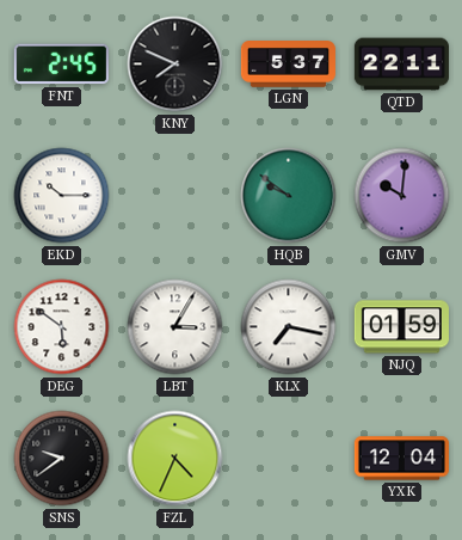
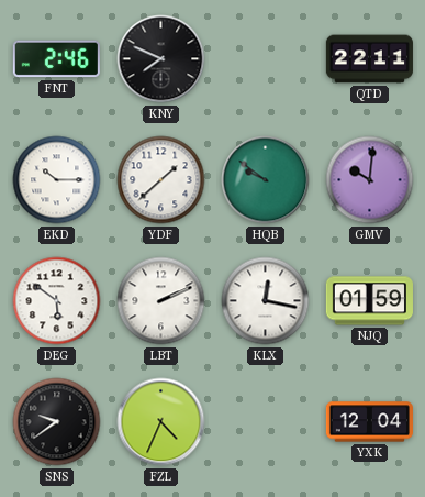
FNT: 2:45 -> 2:46
LGN: 5:37 -> none
YDF: none -> 1:38
LBT: 3:05 -> 2:11
KLX: 7:17 -> 12:17
